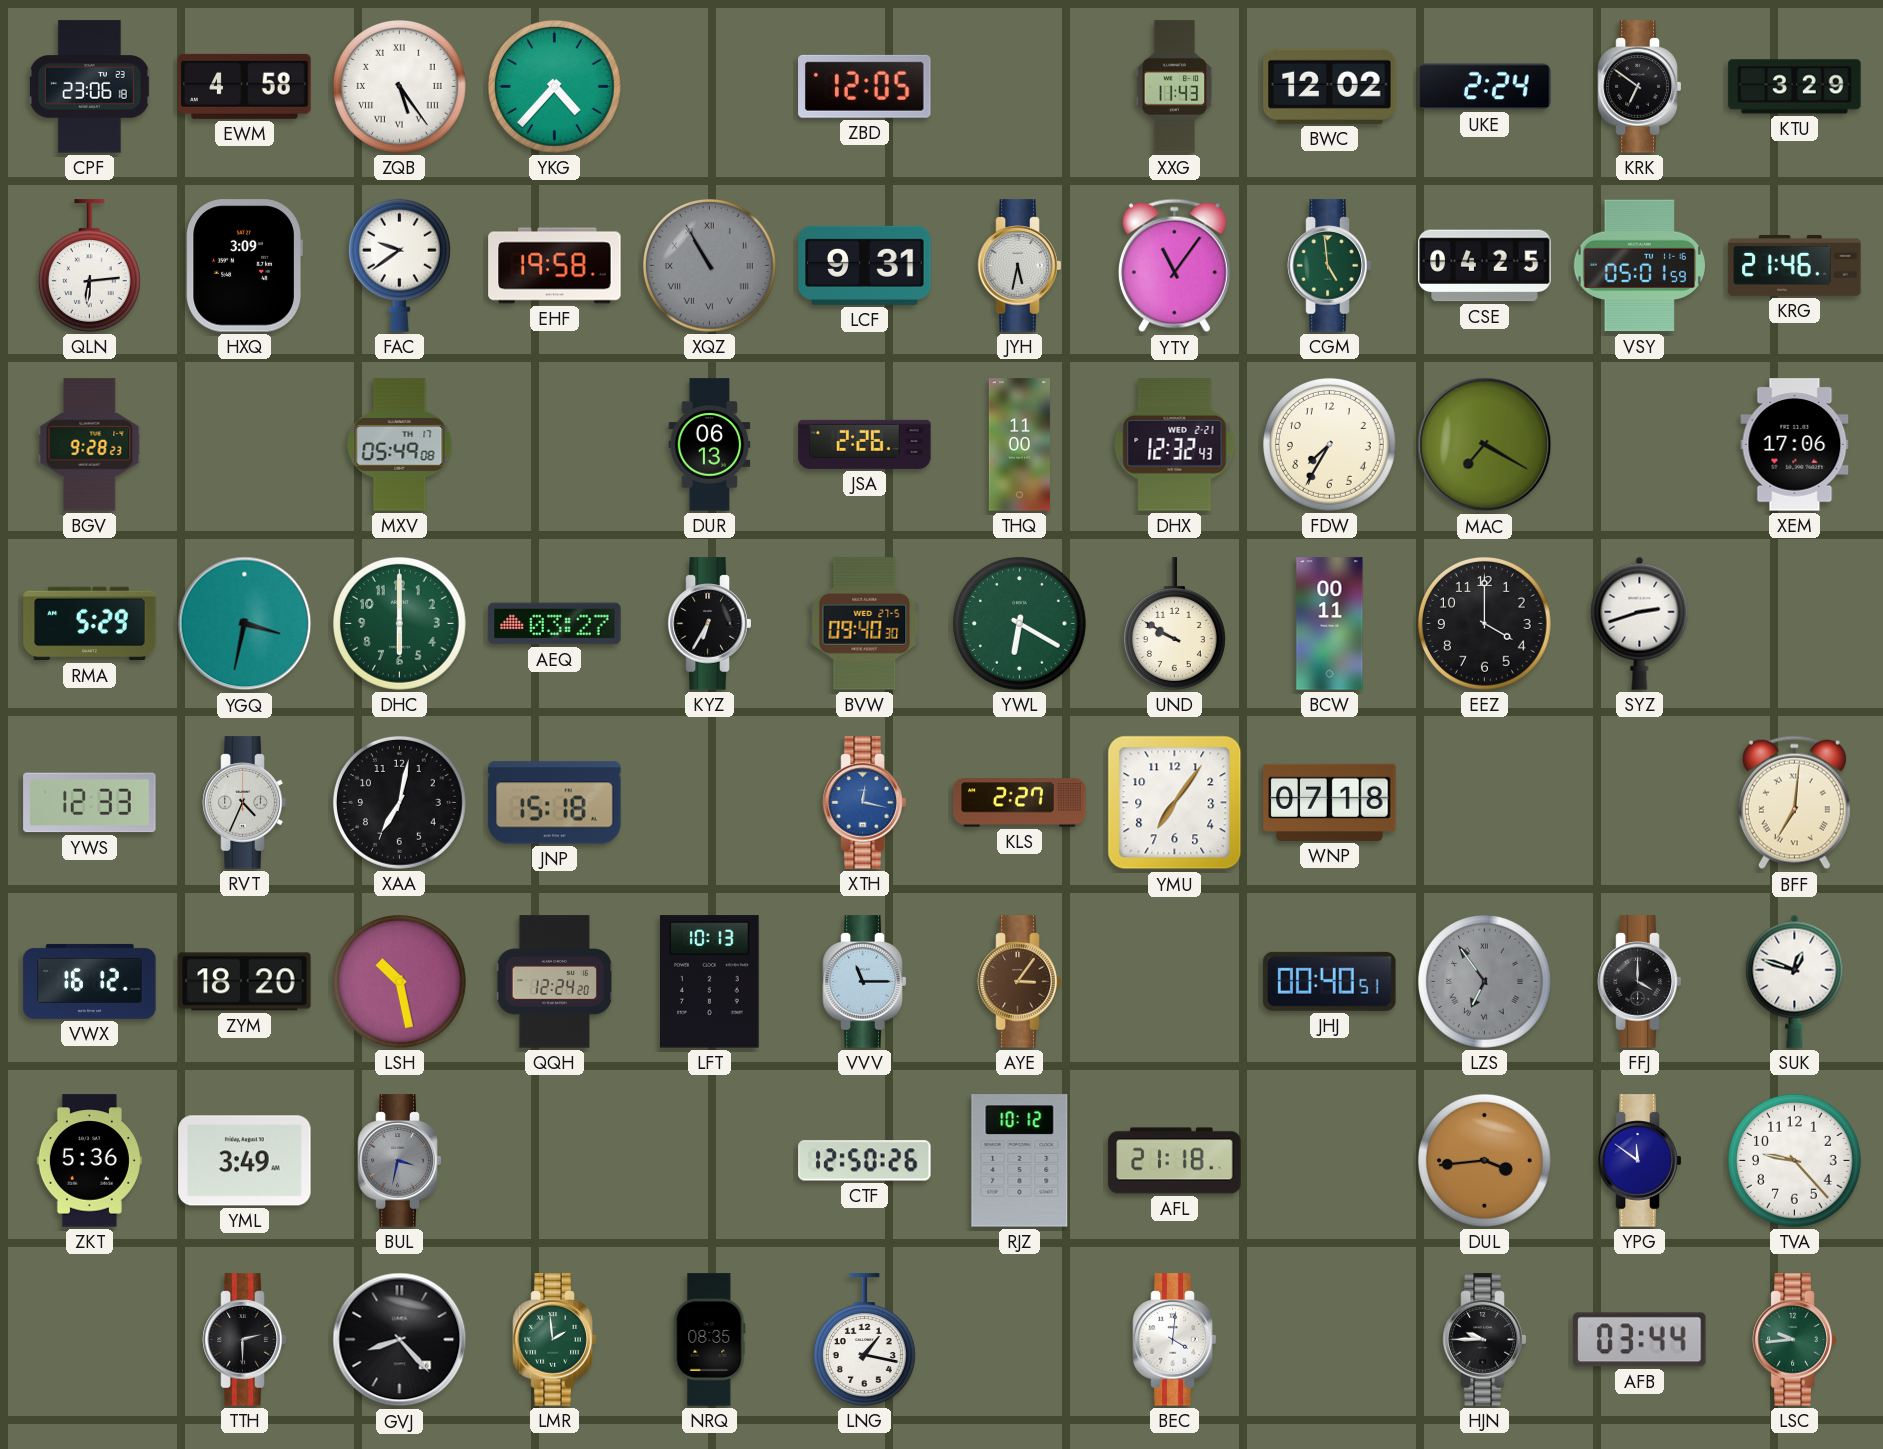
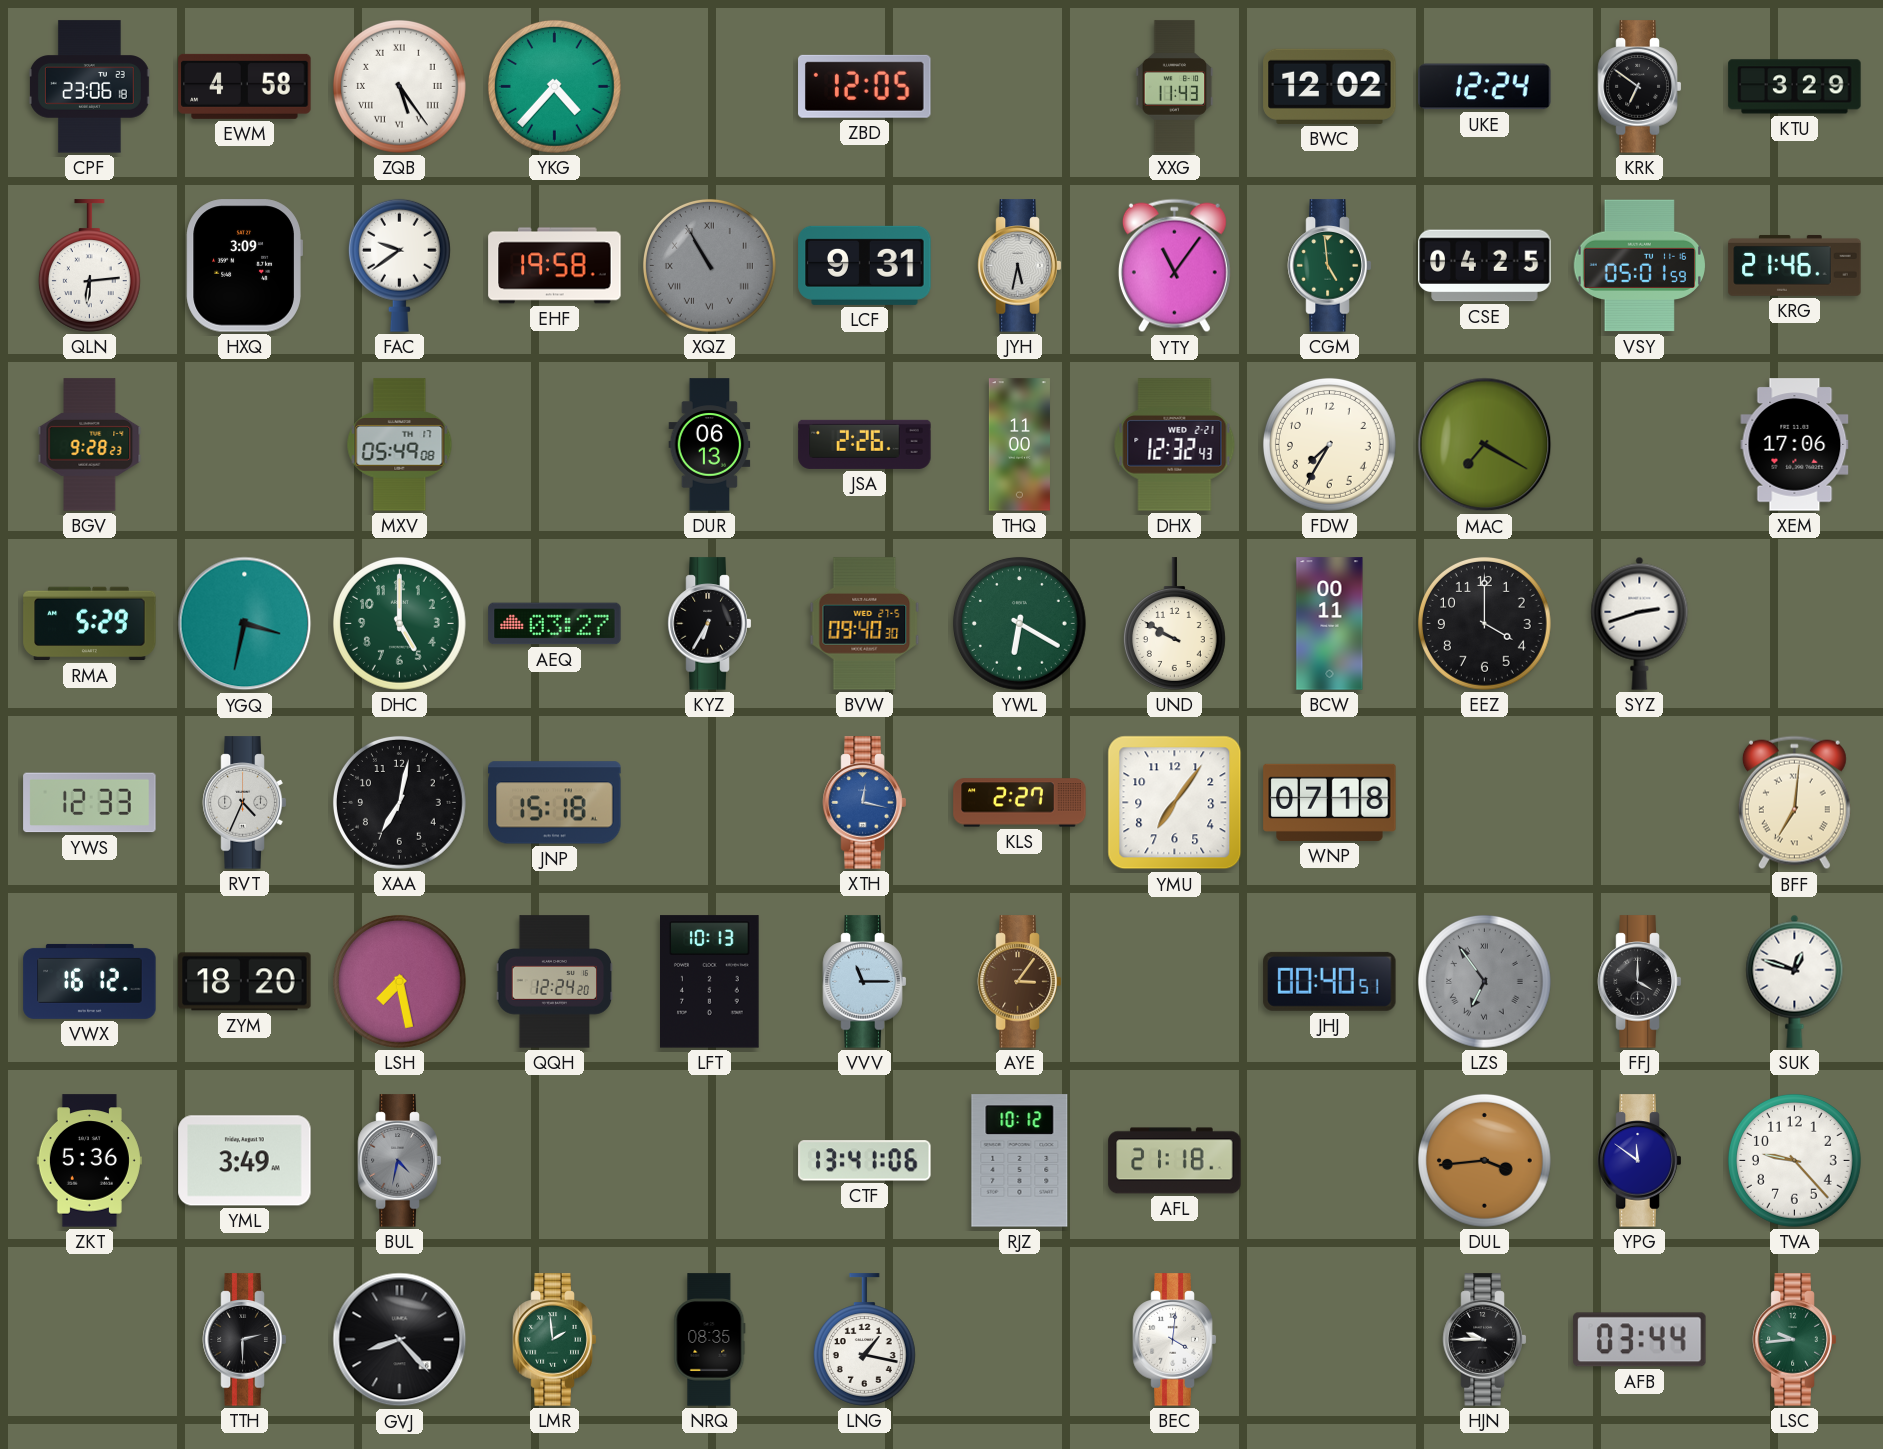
UKE: 2:24 -> 12:24
DHC: 6:00 -> 5:00
LSH: 10:28 -> 7:28
BUL: 3:32 -> 4:32
CTF: 12:50 -> 13:41
